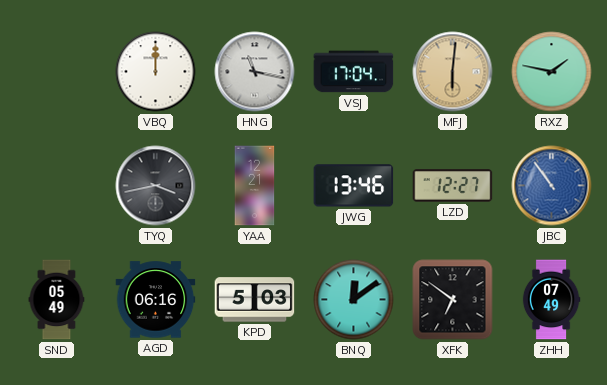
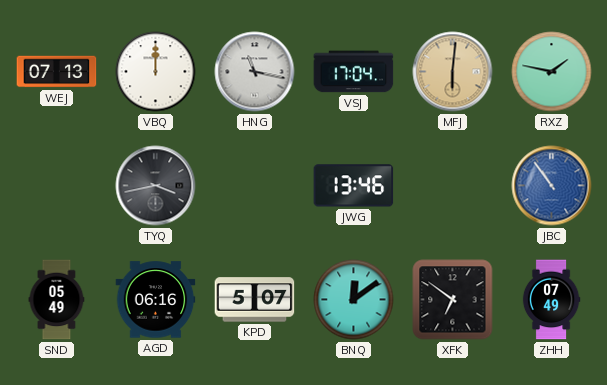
WEJ: none -> 07:13
YAA: 12:21 -> none
LZD: 12:27 -> none
KPD: 5:03 -> 5:07
